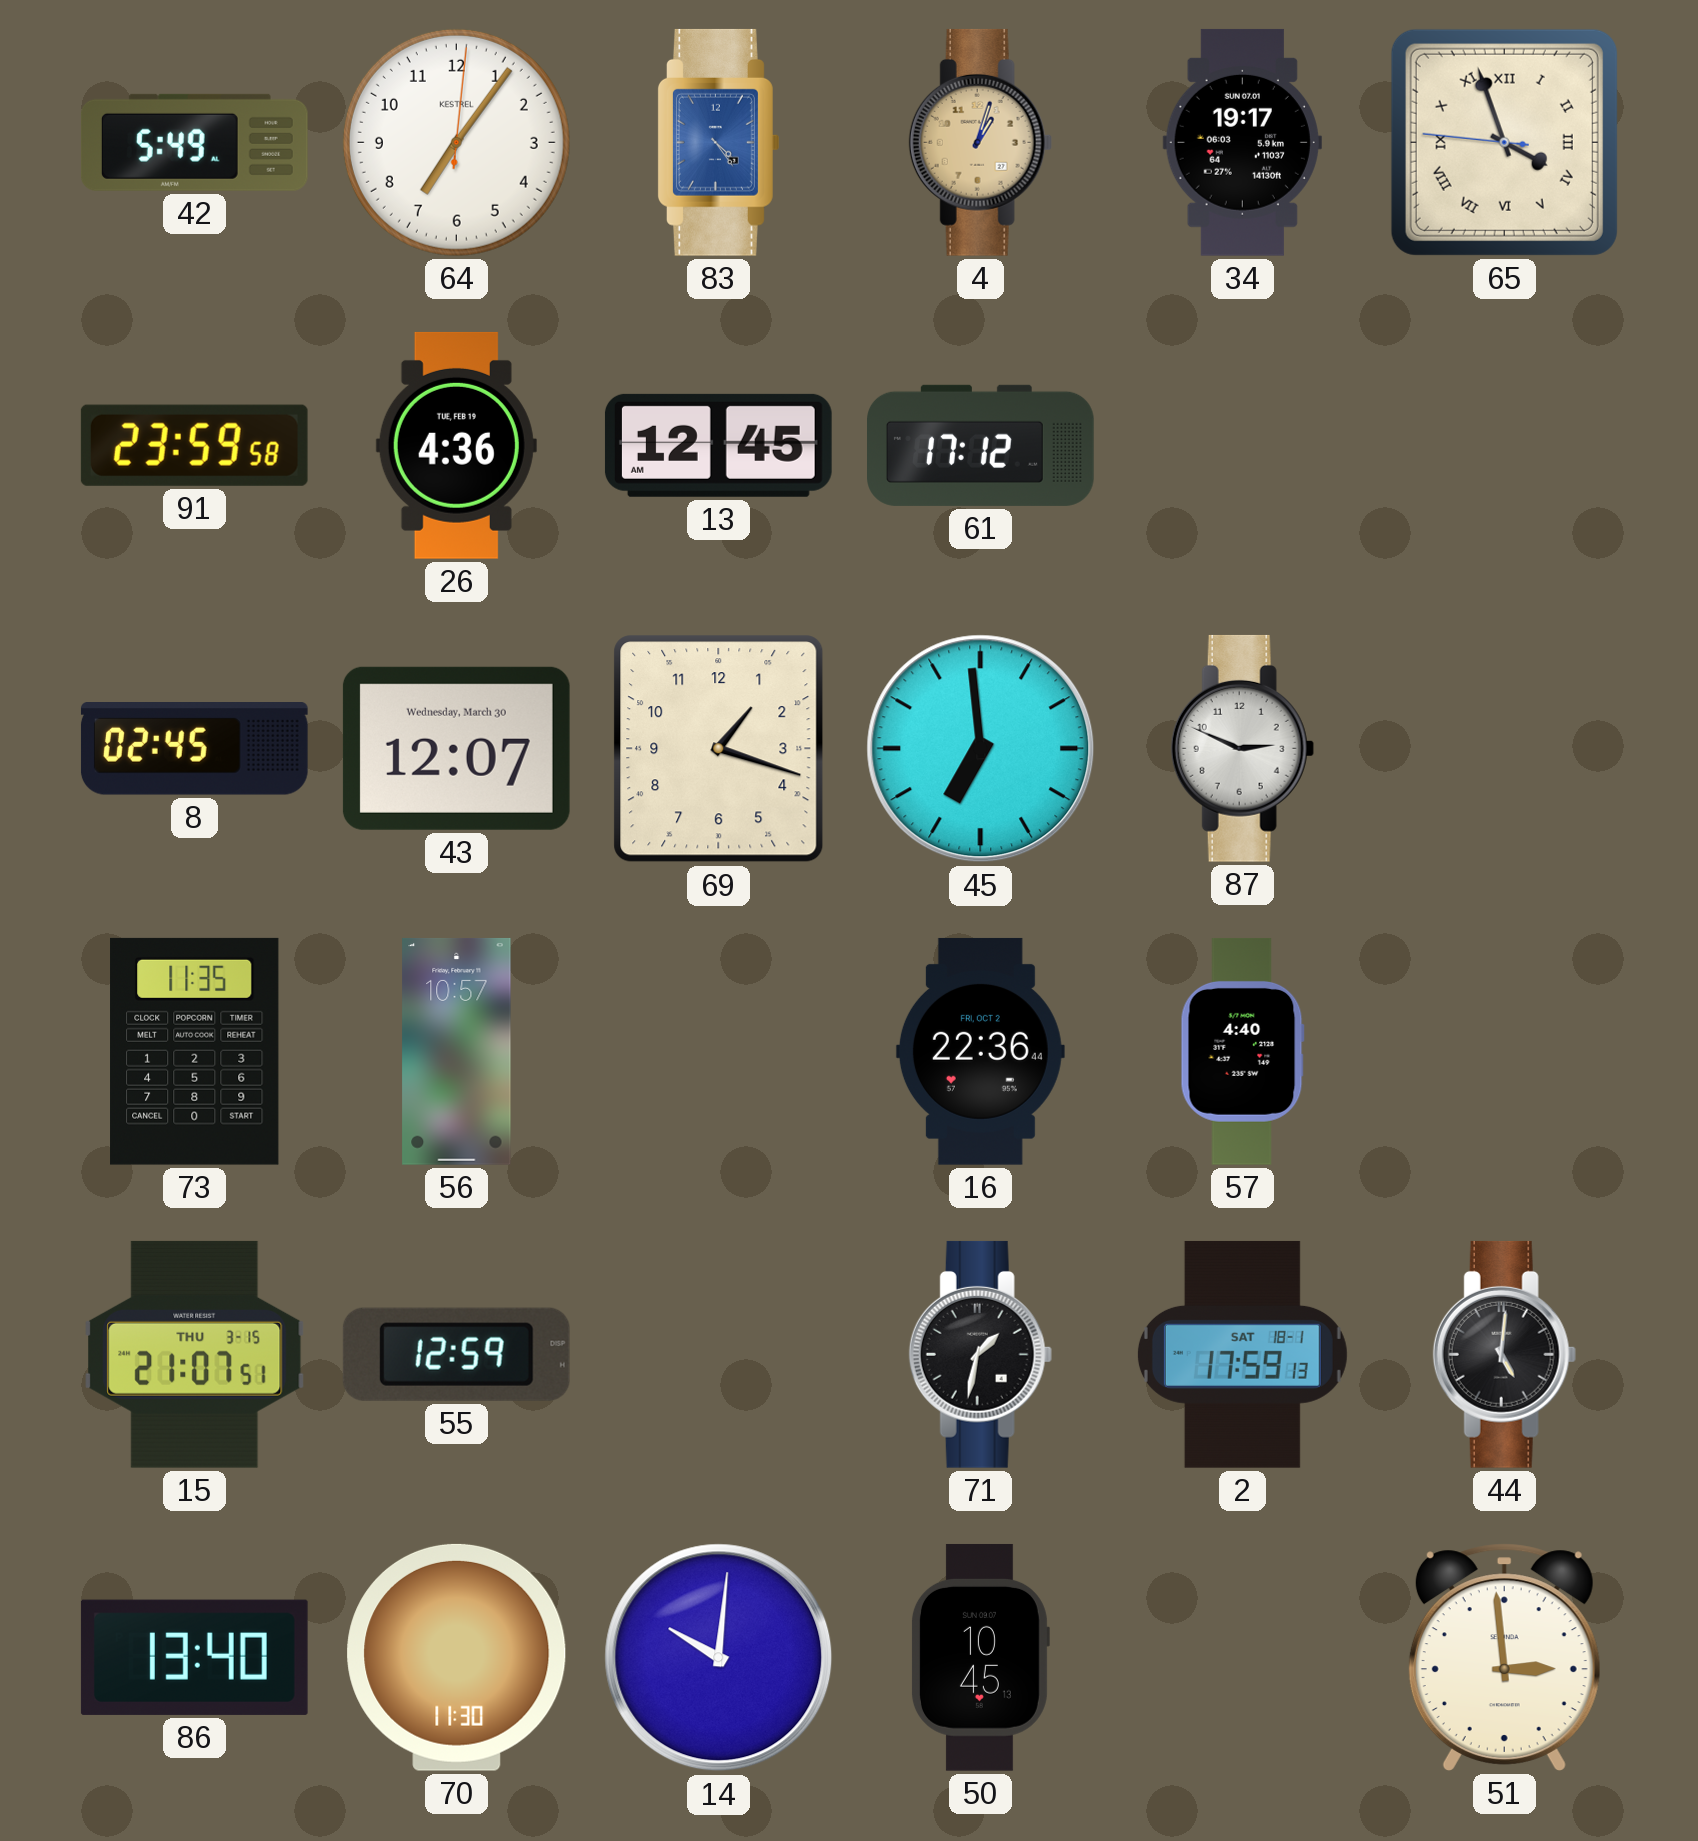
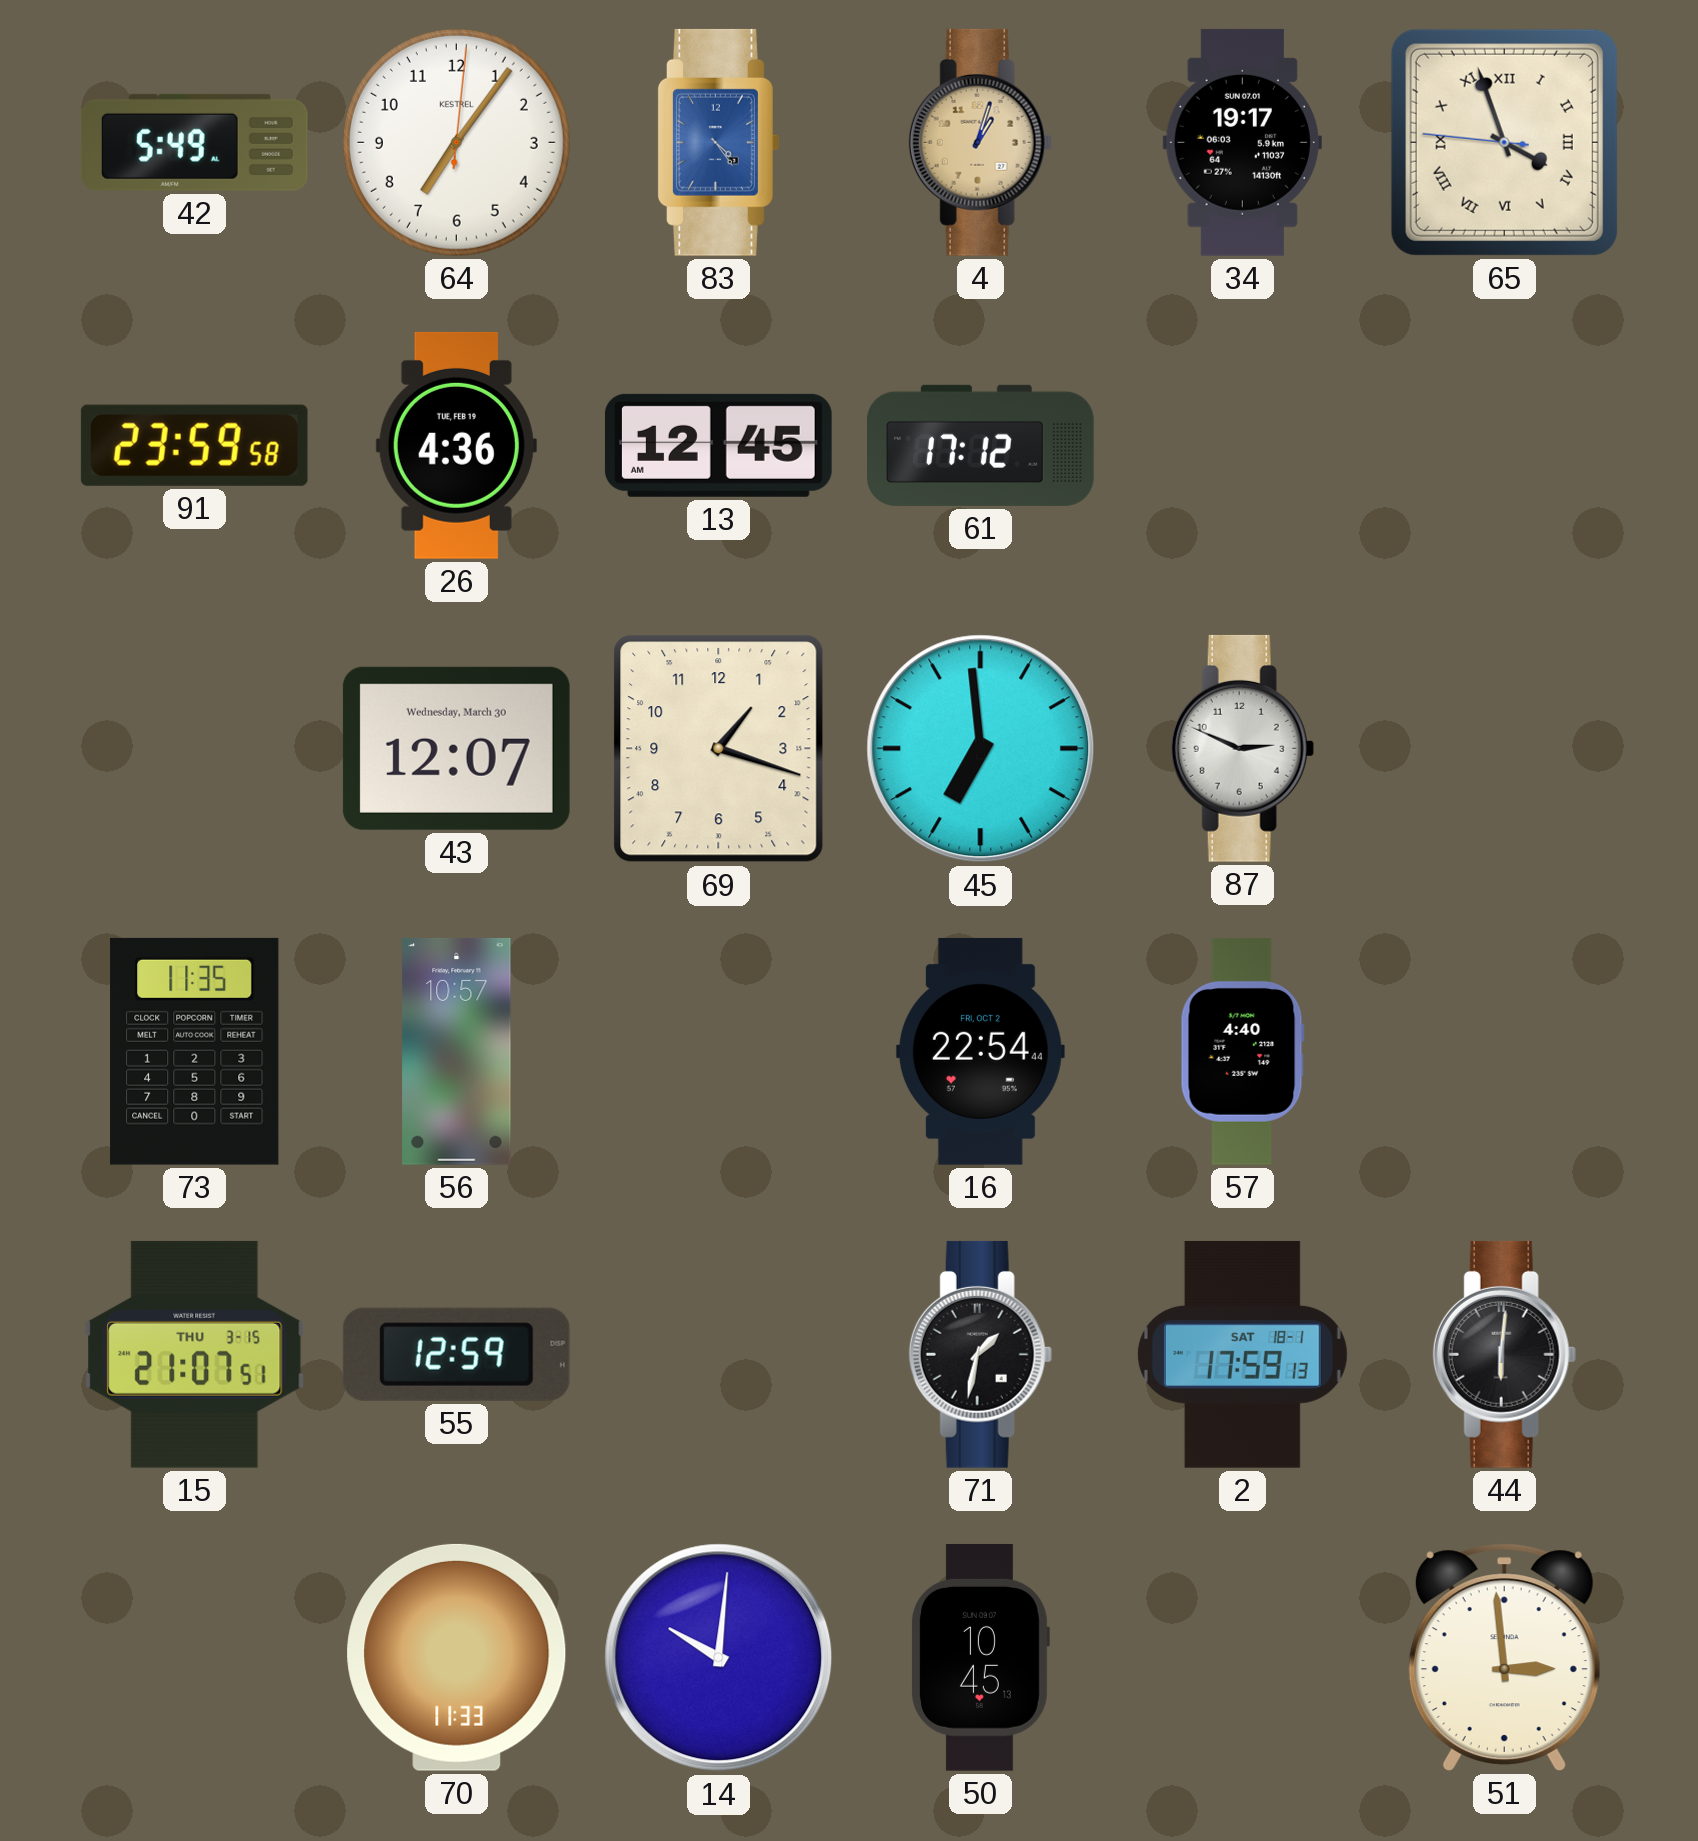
8: 02:45 -> none
16: 22:36 -> 22:54
44: 5:01 -> 6:01
86: 13:40 -> none
70: 11:30 -> 11:33
